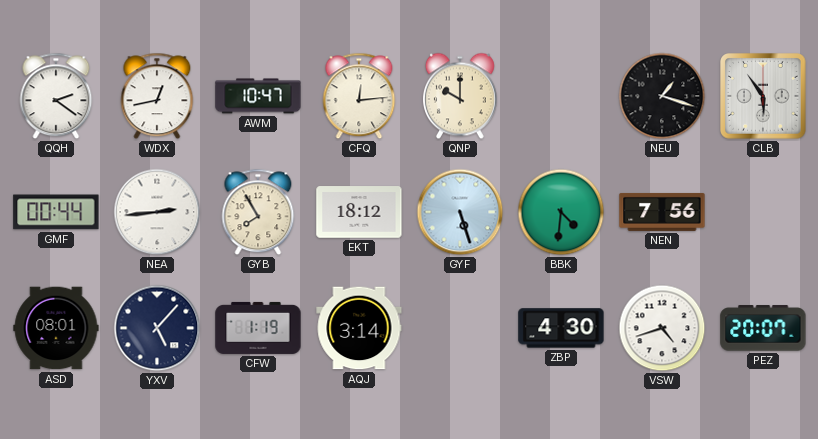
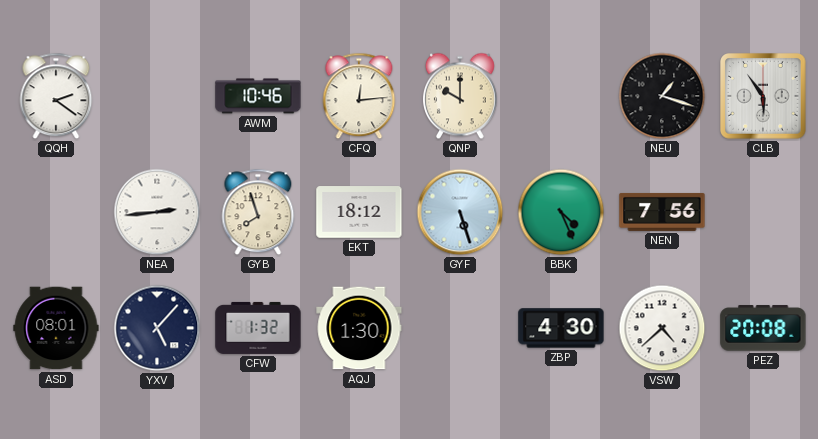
WDX: 12:43 -> none
AWM: 10:47 -> 10:46
GMF: 00:44 -> none
GYB: 7:55 -> 7:57
BBK: 4:31 -> 4:26
CFW: 1:19 -> 1:32
AQJ: 3:14 -> 1:30
VSW: 4:42 -> 4:38
PEZ: 20:07 -> 20:08
